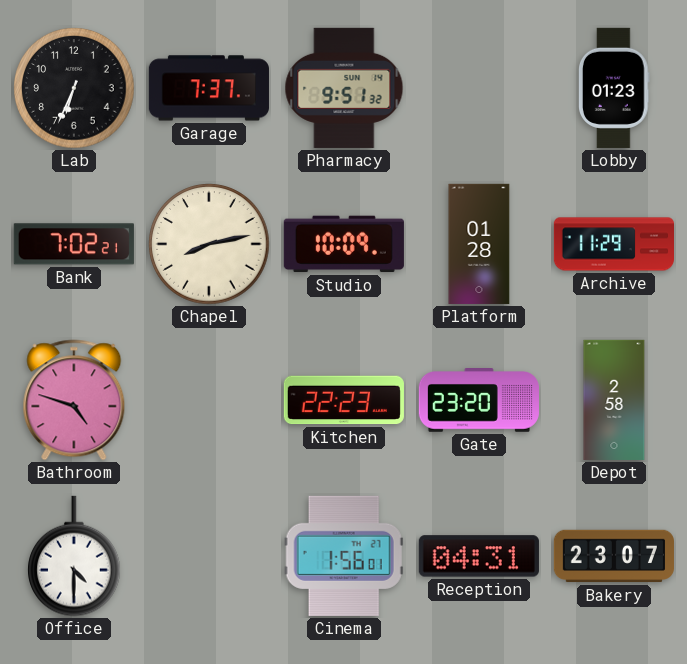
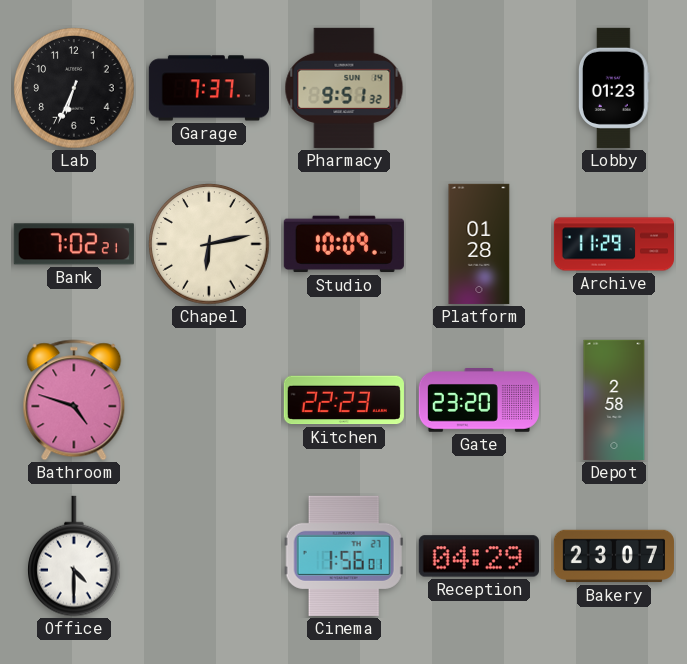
Chapel: 8:13 -> 6:13
Reception: 04:31 -> 04:29
